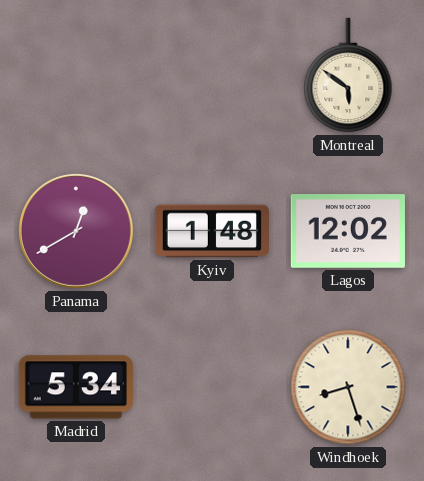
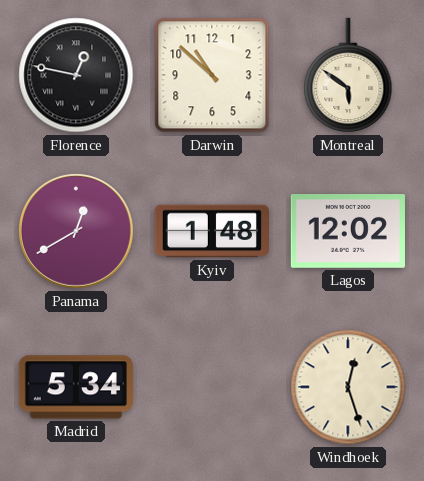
Florence: none -> 12:47
Darwin: none -> 10:52
Windhoek: 8:27 -> 12:27
